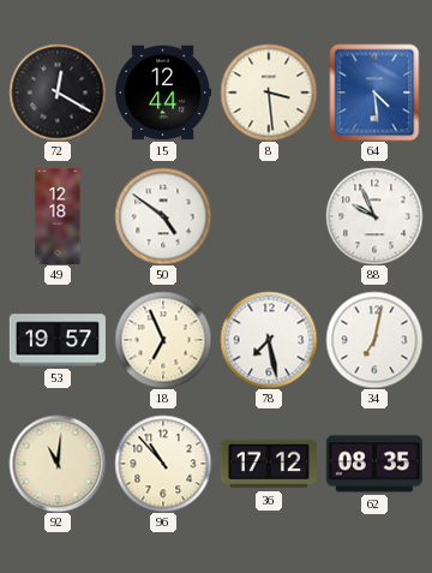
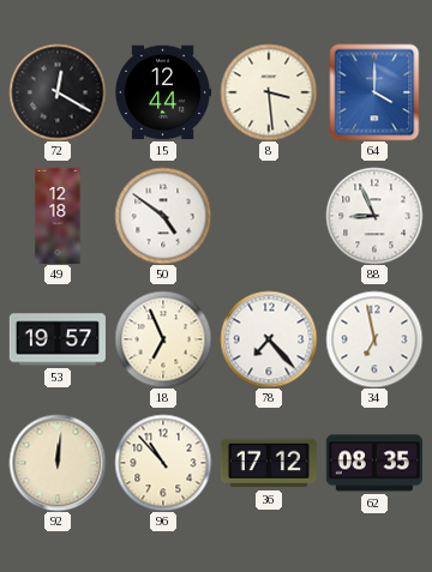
64: 4:29 -> 4:00
88: 9:56 -> 8:56
78: 7:28 -> 7:23
34: 7:02 -> 6:58
92: 11:01 -> 12:01
